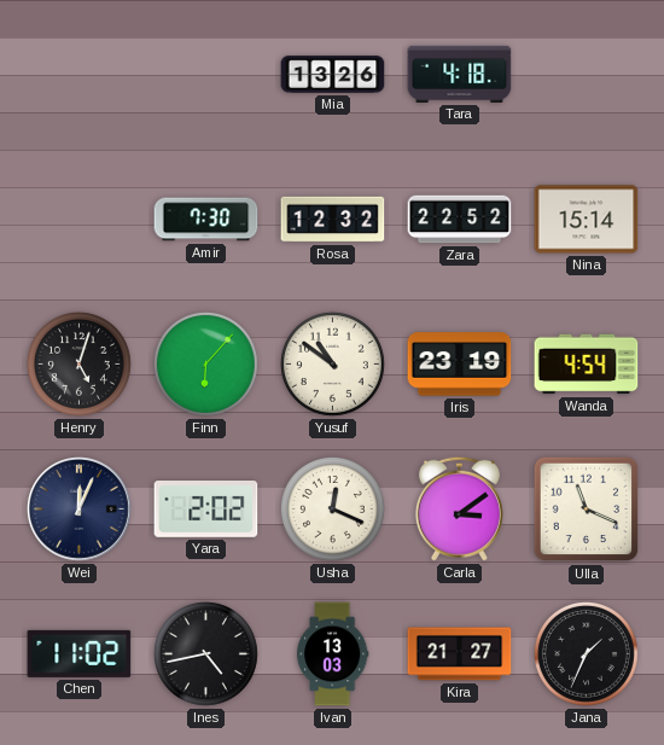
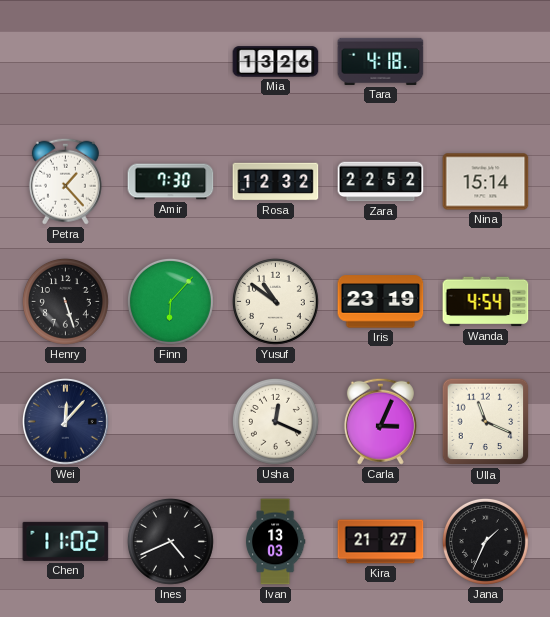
Petra: none -> 1:23
Henry: 5:03 -> 5:27
Wei: 12:04 -> 12:07
Yara: 2:02 -> none
Carla: 3:09 -> 3:04
Ines: 4:43 -> 4:41
